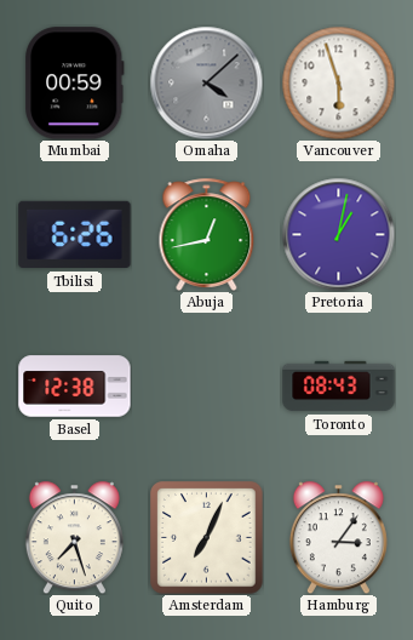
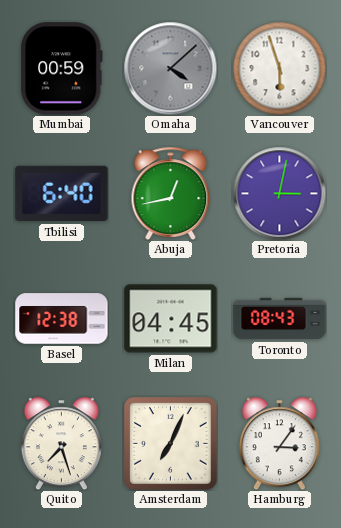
Tbilisi: 6:26 -> 6:40
Pretoria: 1:02 -> 3:02
Milan: none -> 04:45
